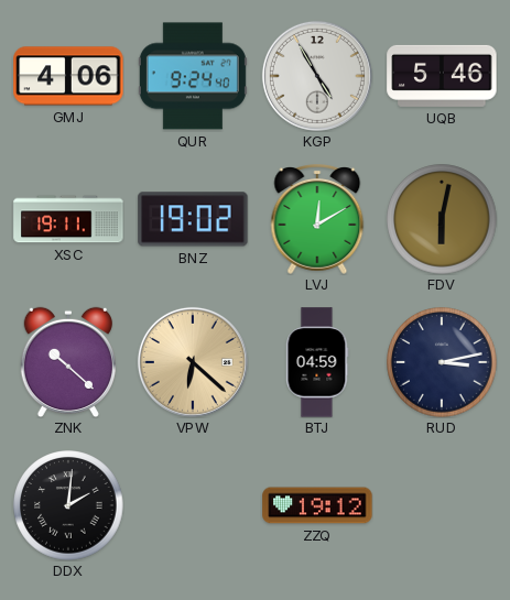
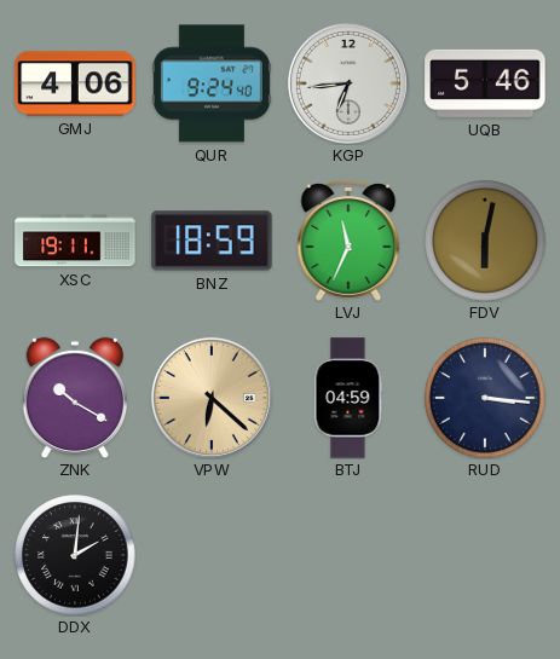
KGP: 4:55 -> 6:44
BNZ: 19:02 -> 18:59
LVJ: 12:10 -> 11:34
ZNK: 10:22 -> 10:20
RUD: 3:13 -> 3:16
ZZQ: 19:12 -> none
